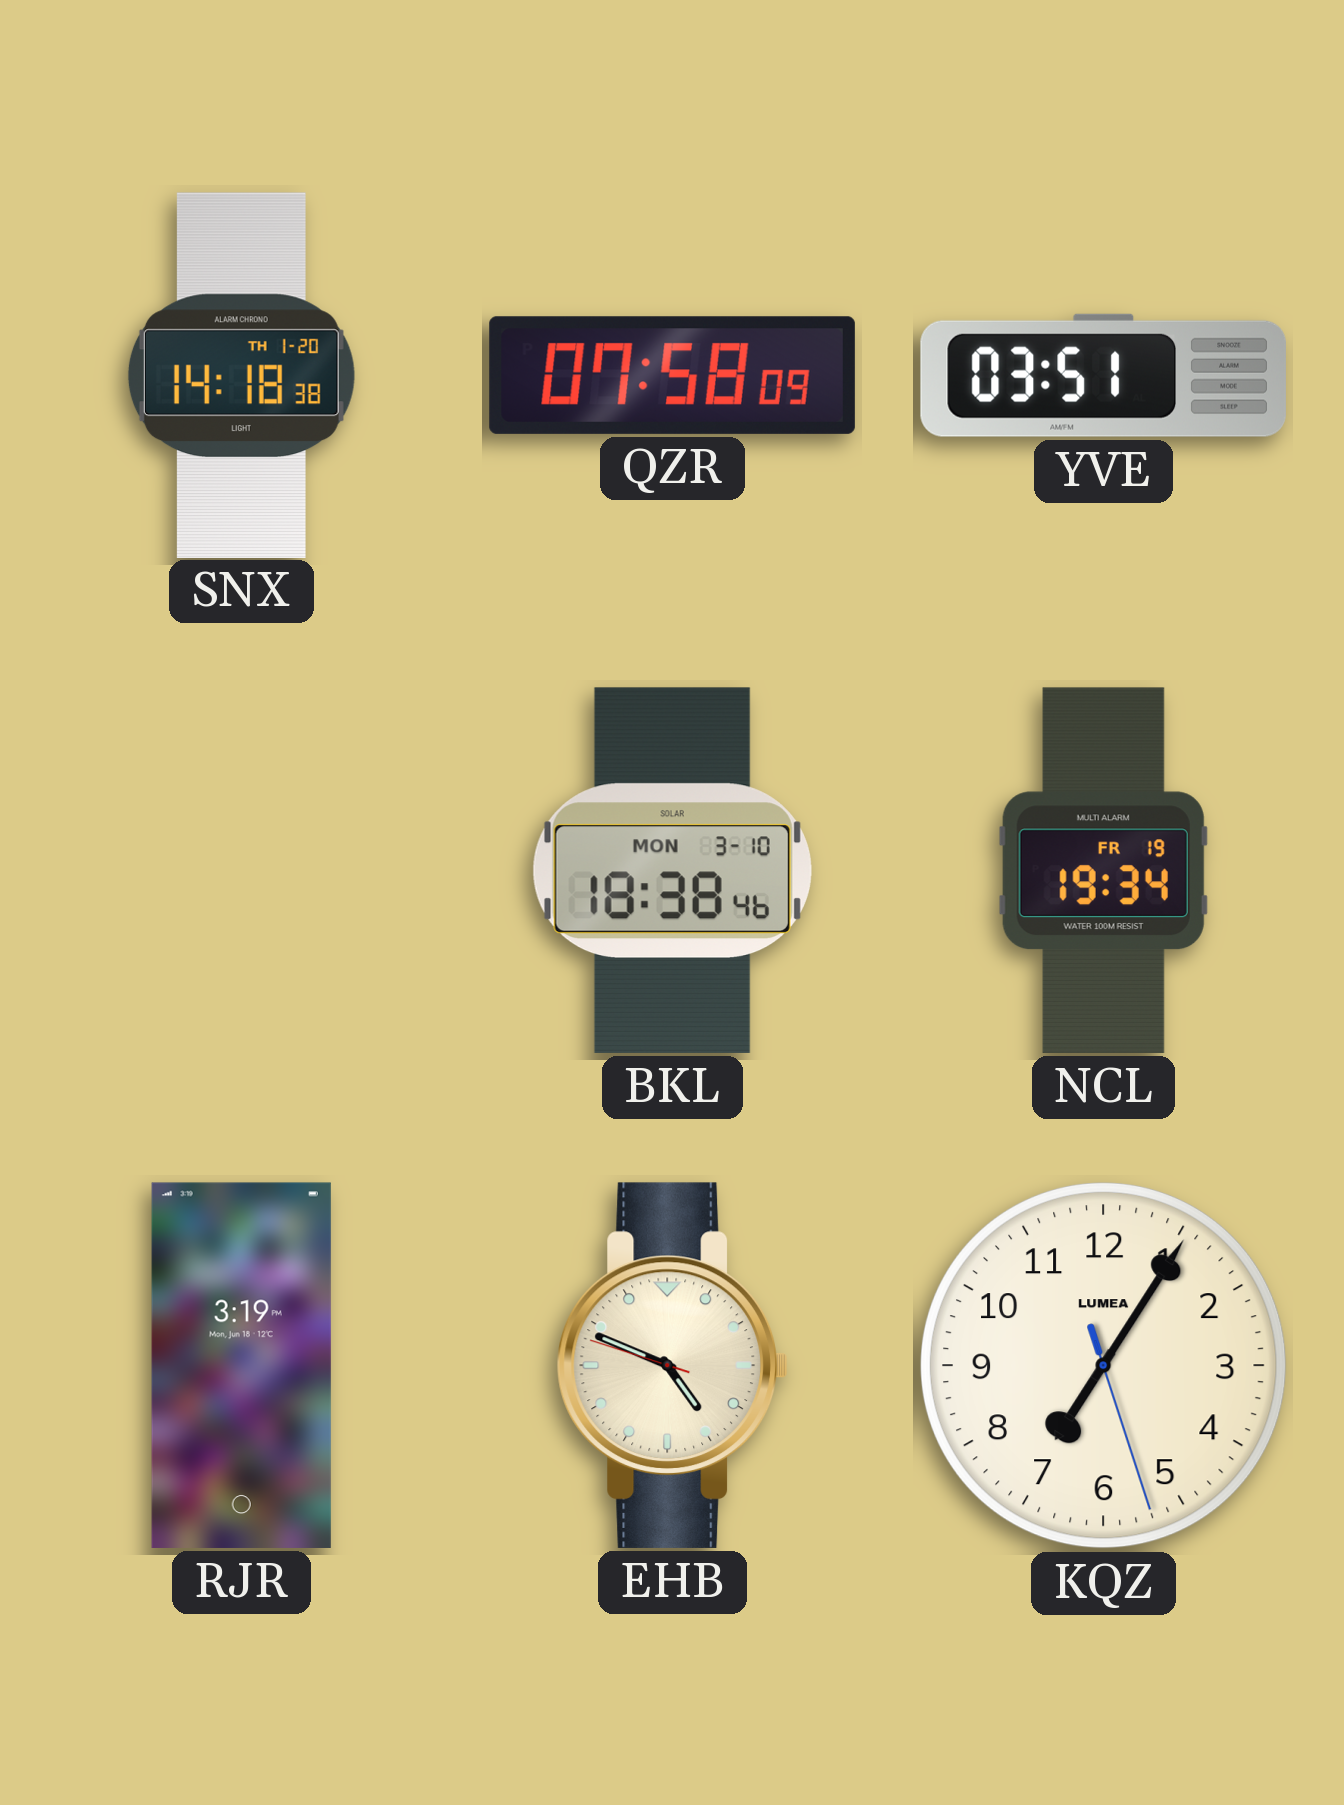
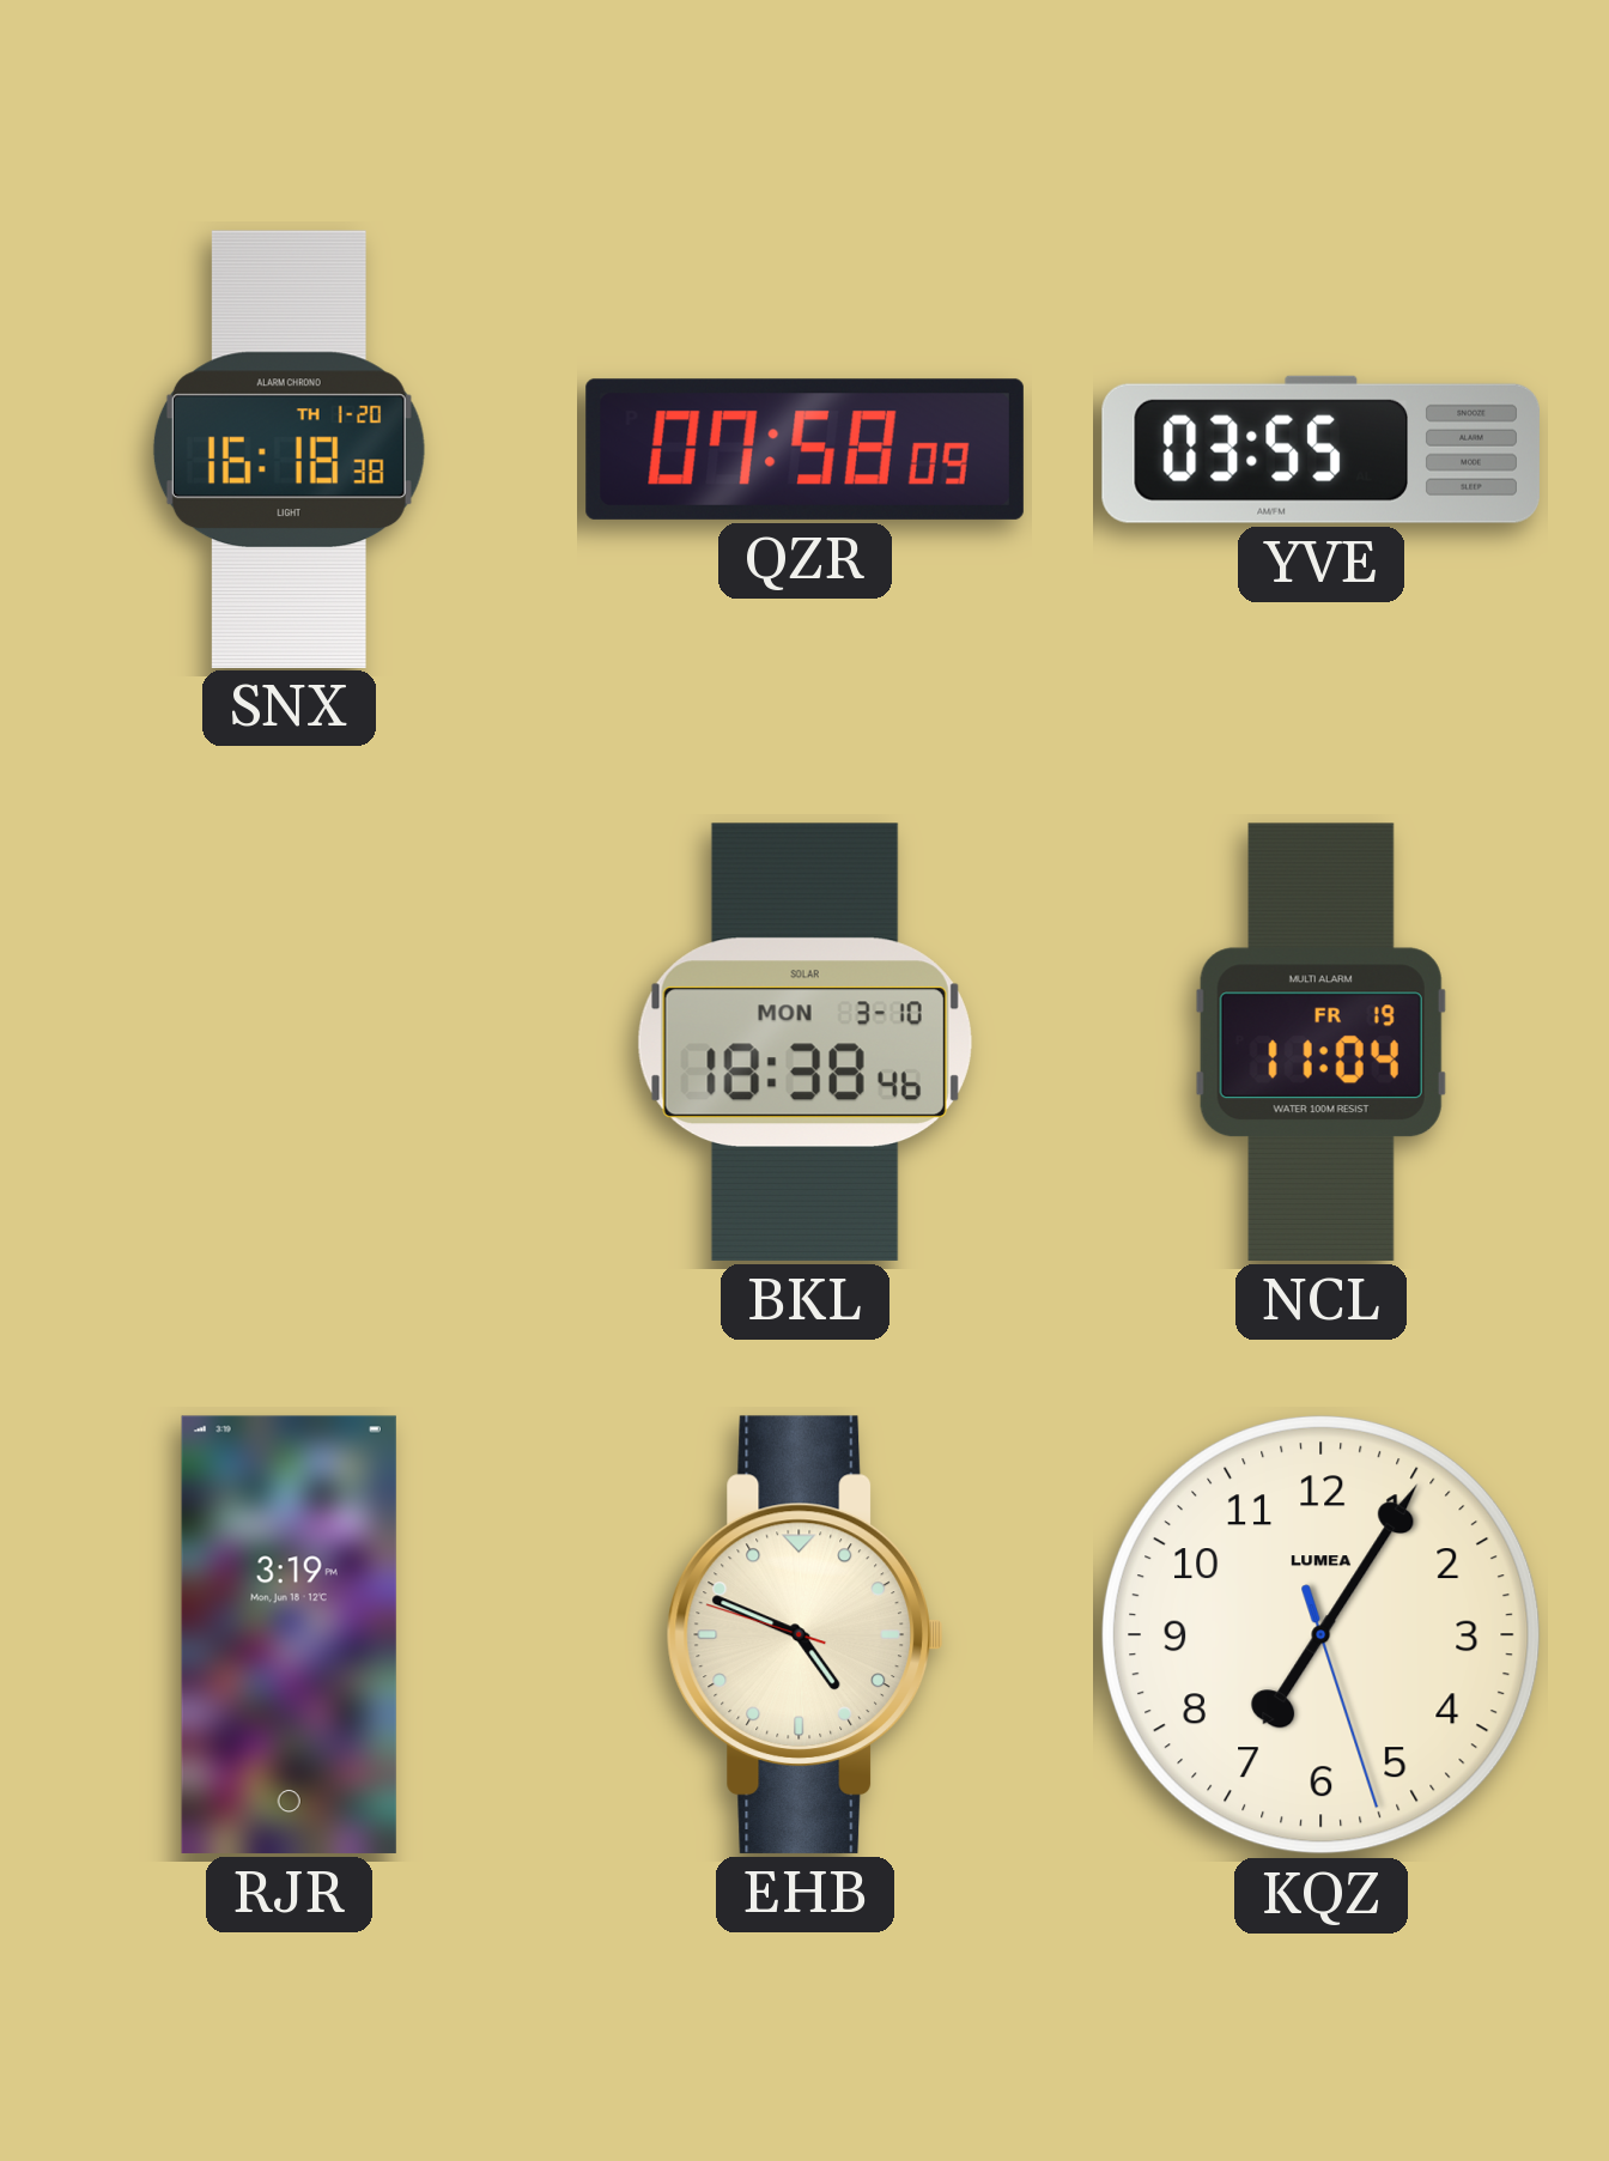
SNX: 14:18 -> 16:18
YVE: 03:51 -> 03:55
NCL: 19:34 -> 11:04
